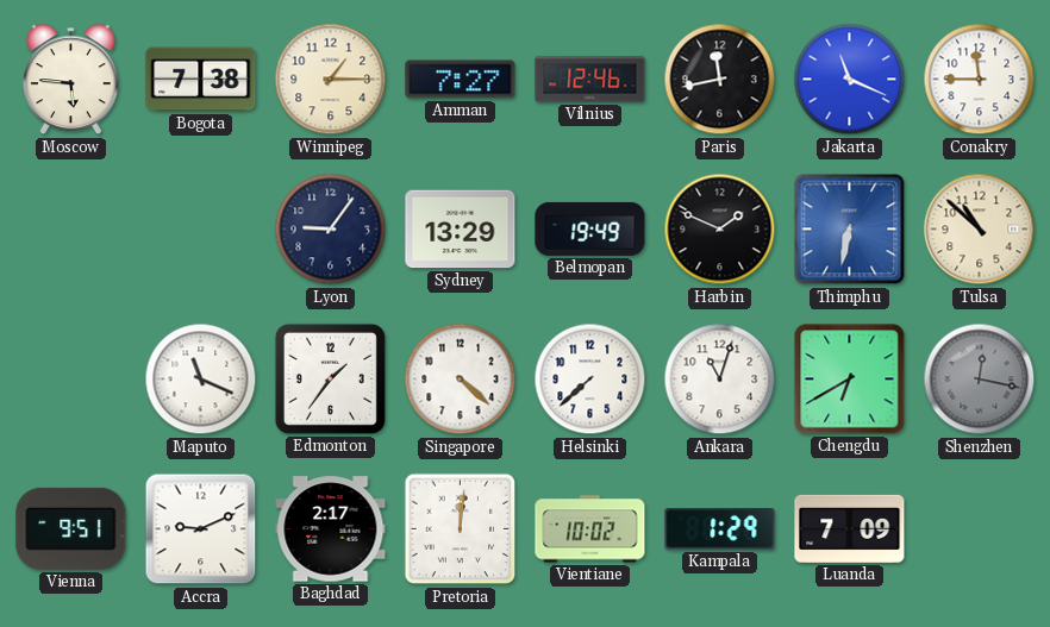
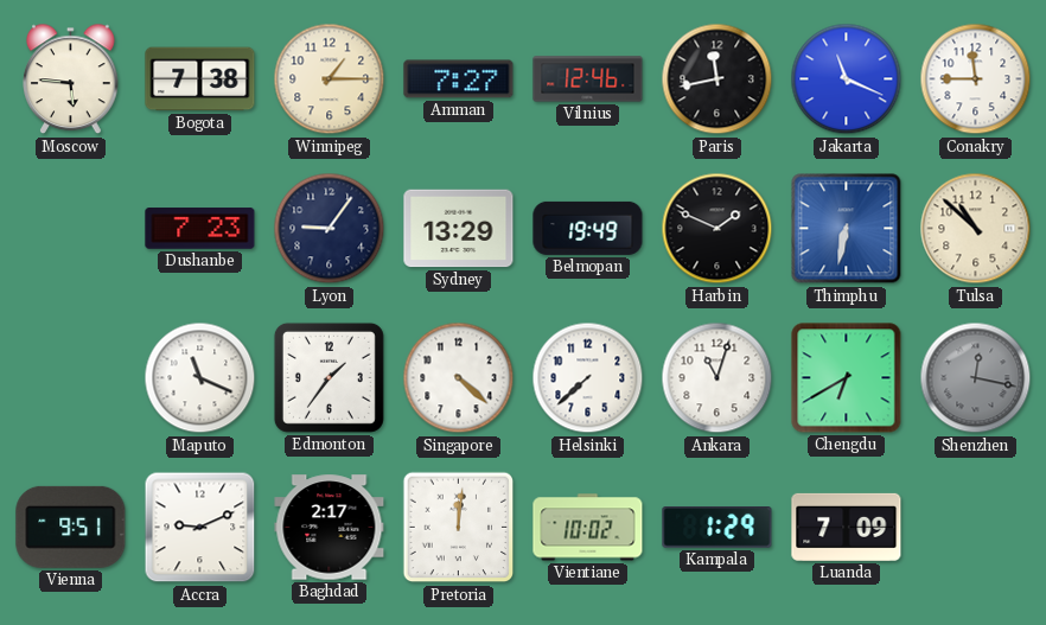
Dushanbe: none -> 7:23
